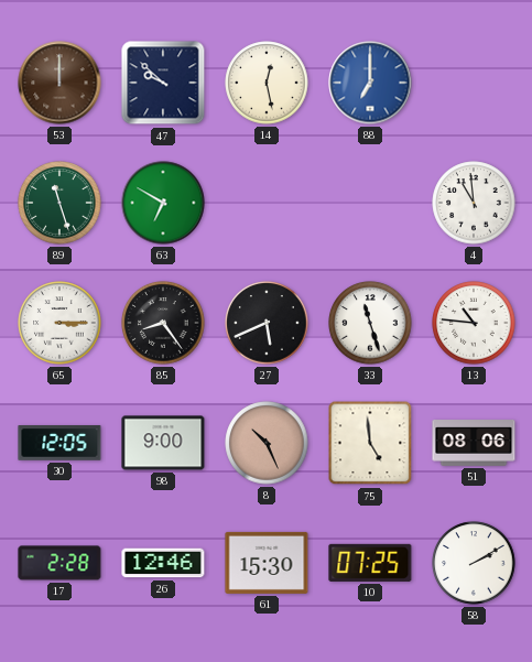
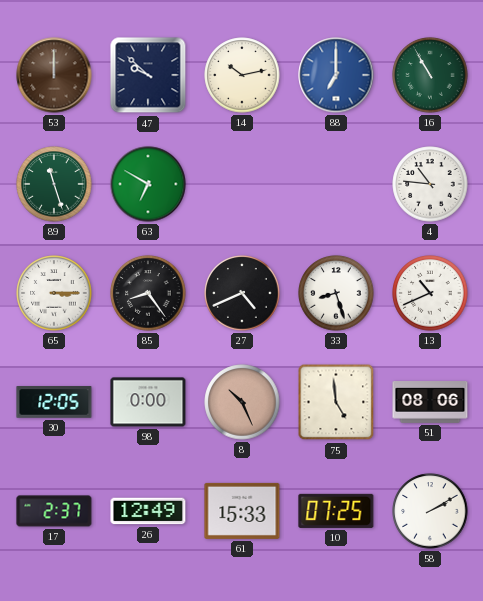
14: 12:28 -> 10:13
16: none -> 10:55
4: 10:59 -> 10:46
27: 5:41 -> 4:41
33: 11:27 -> 8:27
13: 10:46 -> 10:41
98: 9:00 -> 0:00
17: 2:28 -> 2:37
26: 12:46 -> 12:49
61: 15:30 -> 15:33
